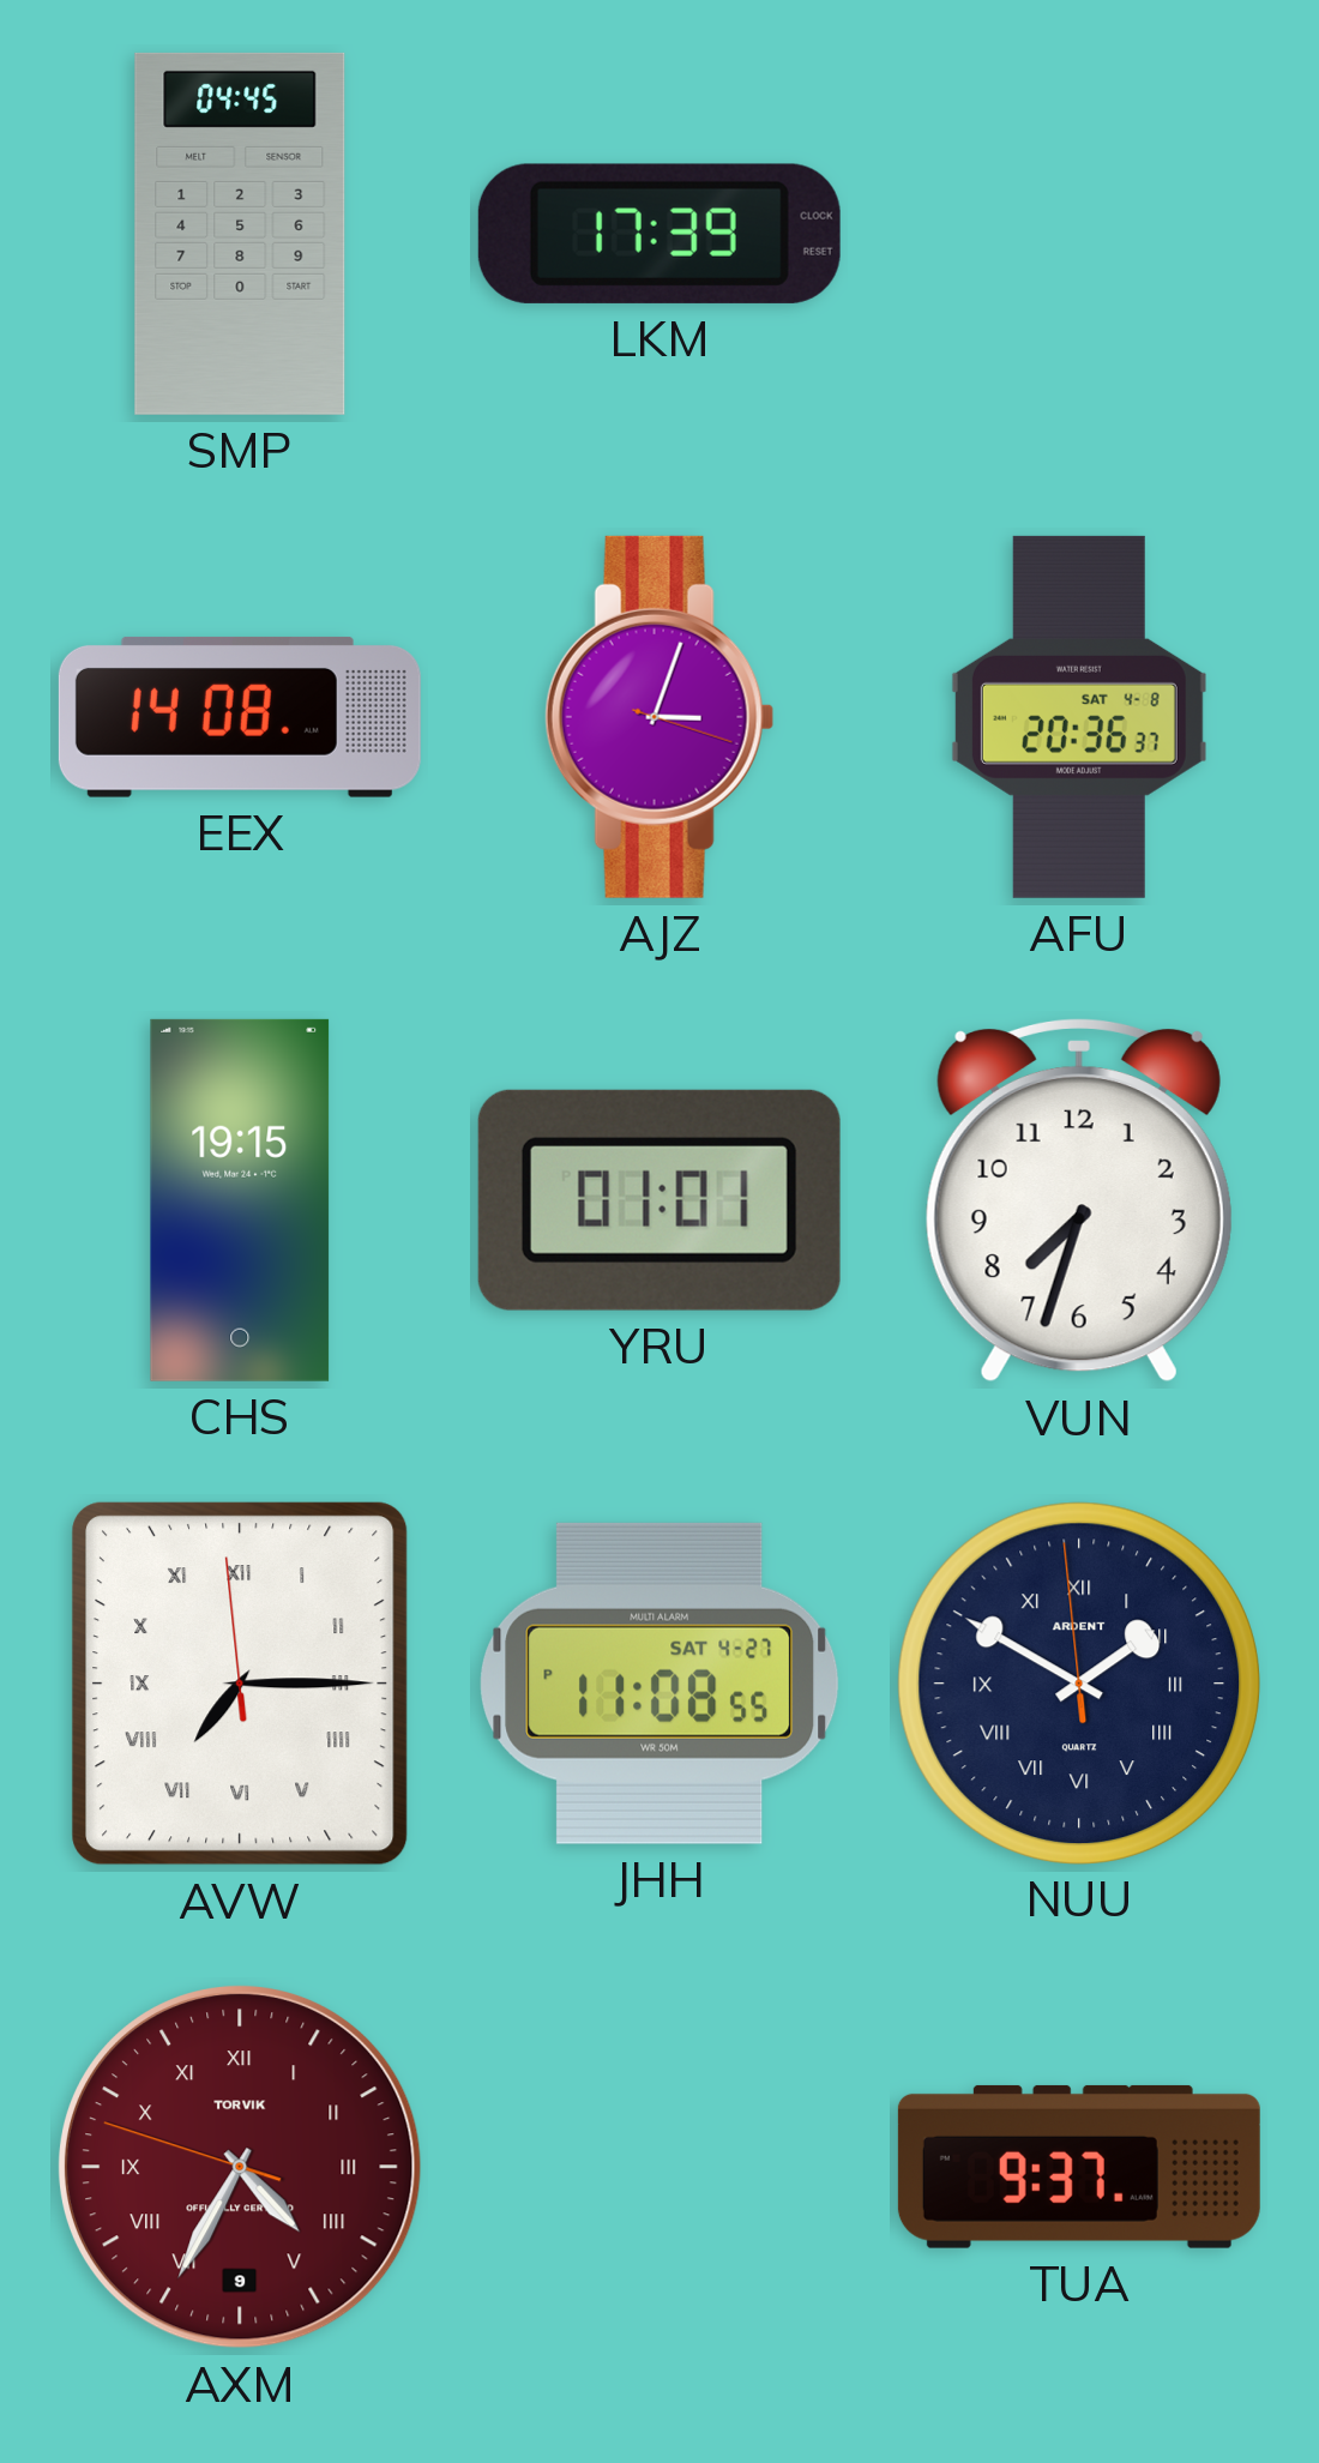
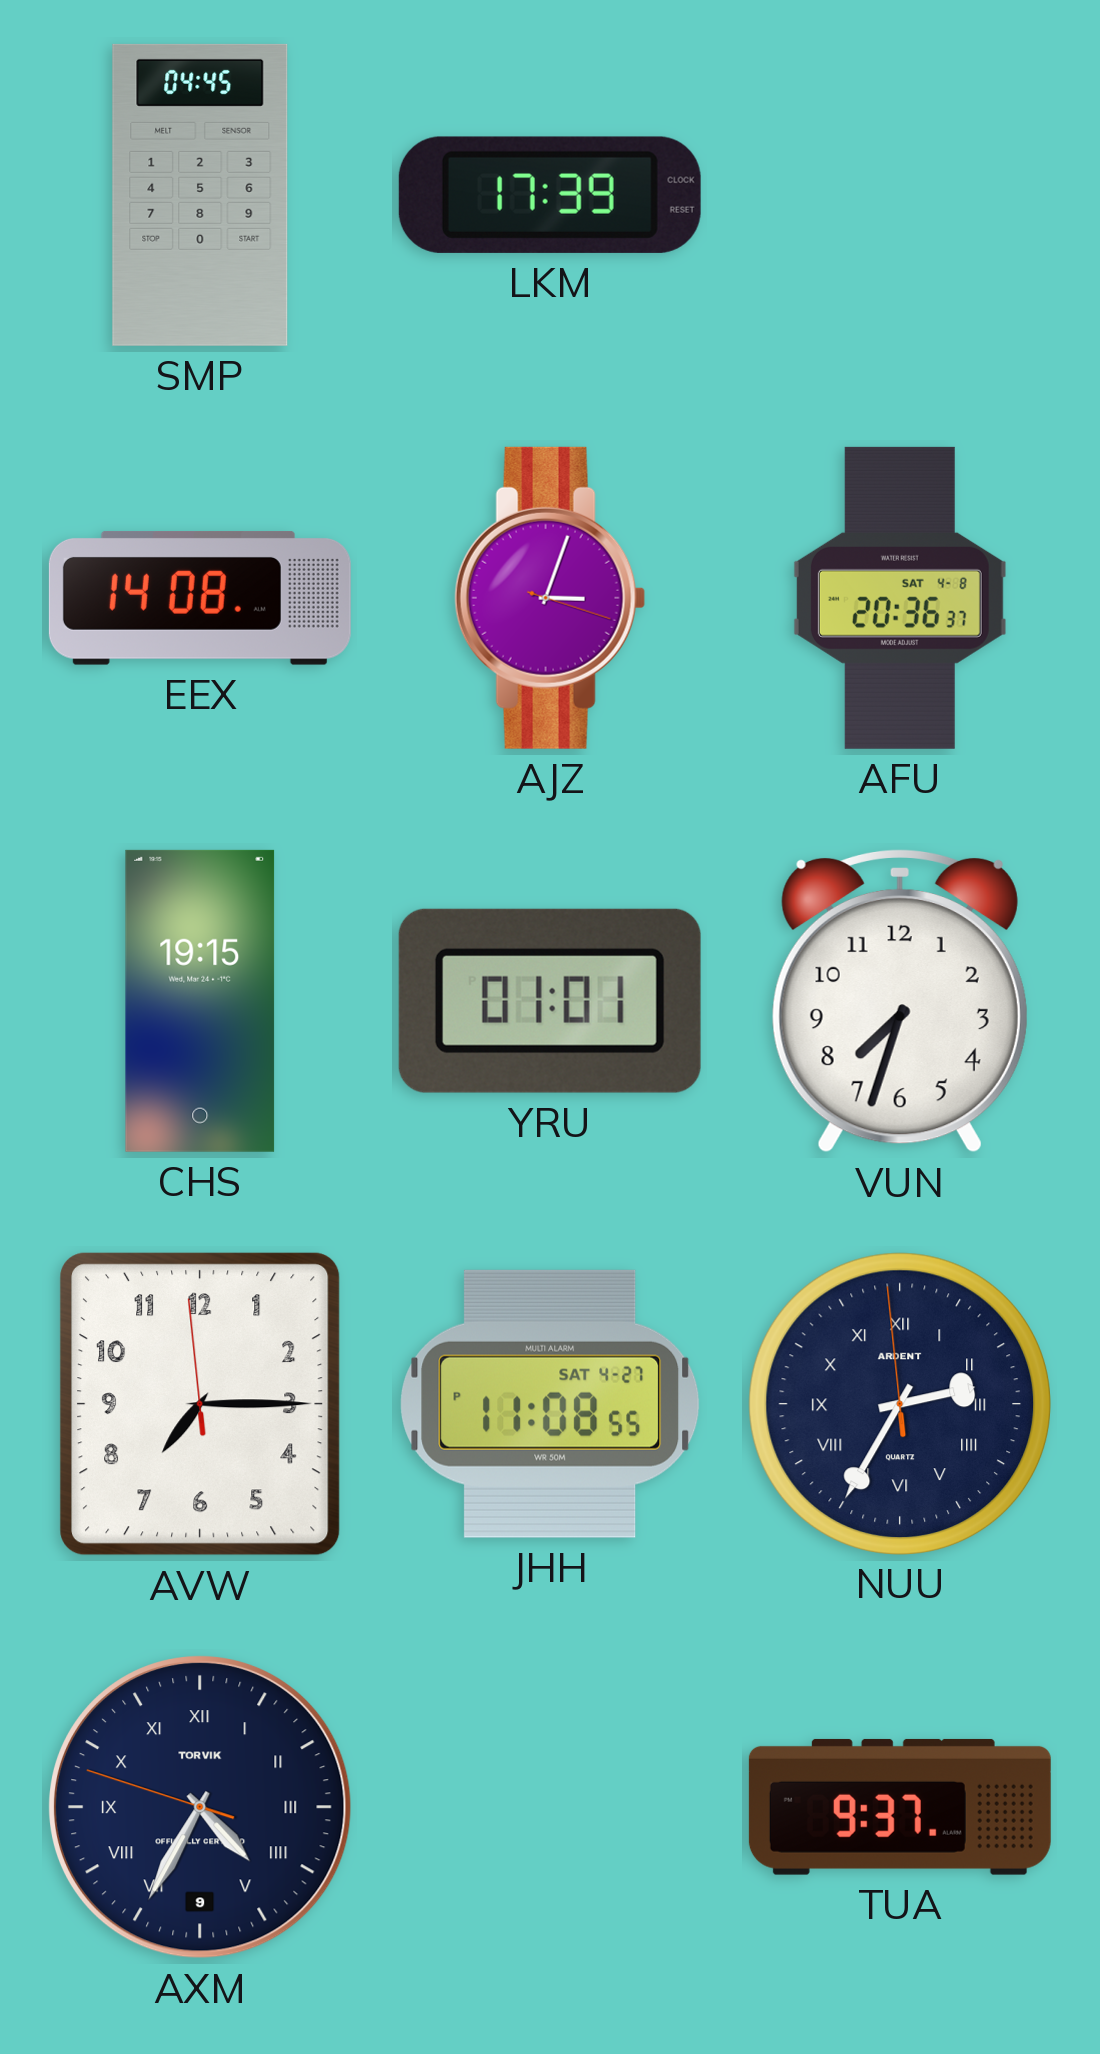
AVW numerals: Roman -> Arabic
NUU: 1:49 -> 2:34
AXM dial: burgundy -> navy
